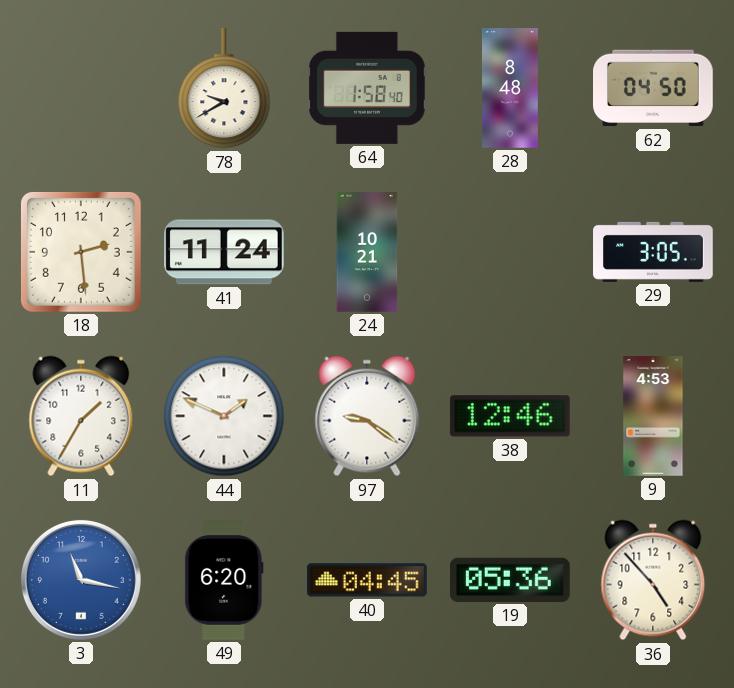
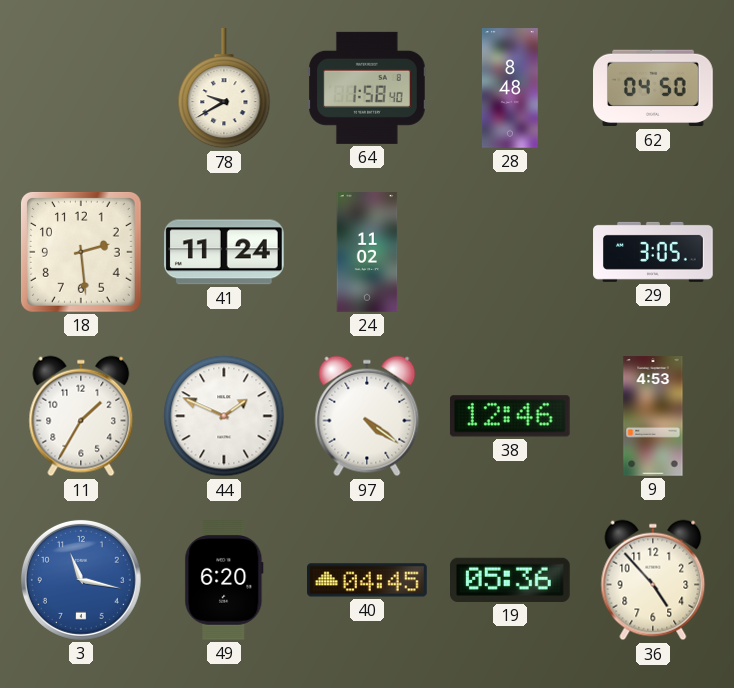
24: 10:21 -> 11:02
97: 9:21 -> 4:21
